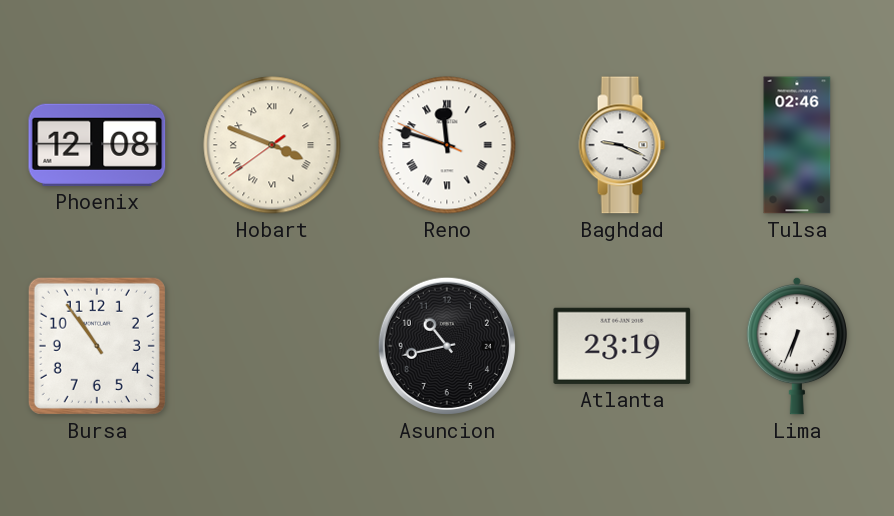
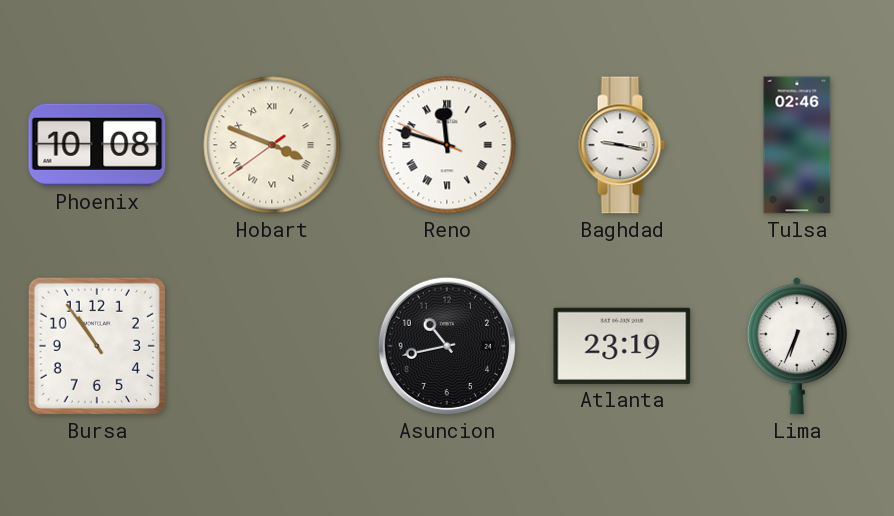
Phoenix: 12:08 -> 10:08
Baghdad: 9:19 -> 9:17
